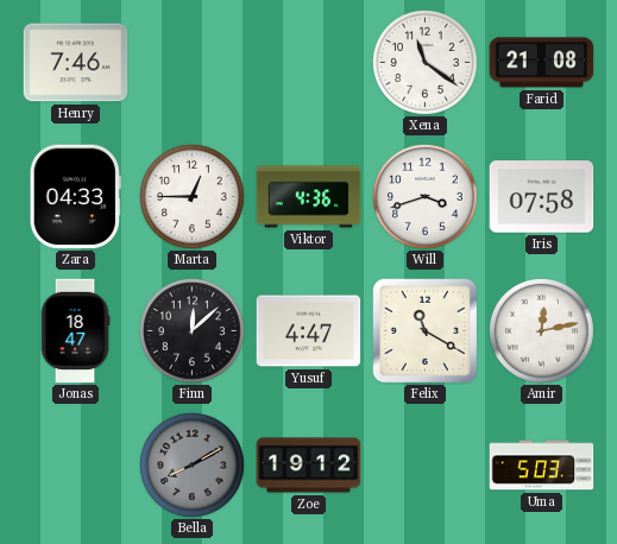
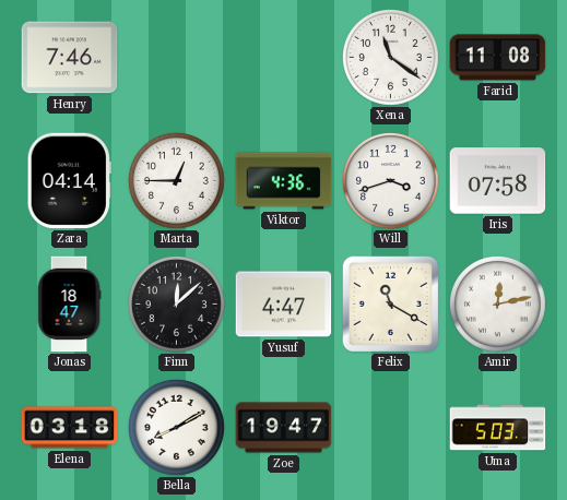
Farid: 21:08 -> 11:08
Zara: 04:33 -> 04:14
Elena: none -> 03:18
Bella dial: grey -> white
Zoe: 19:12 -> 19:47
